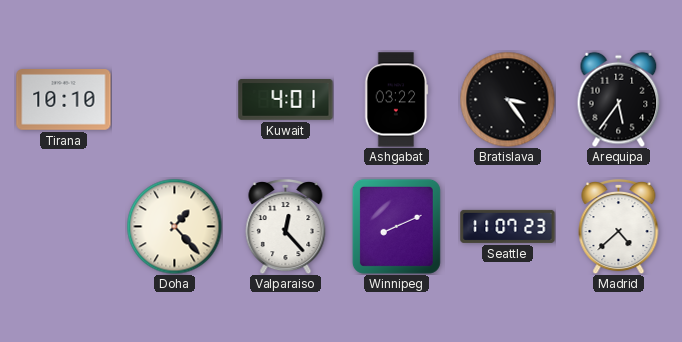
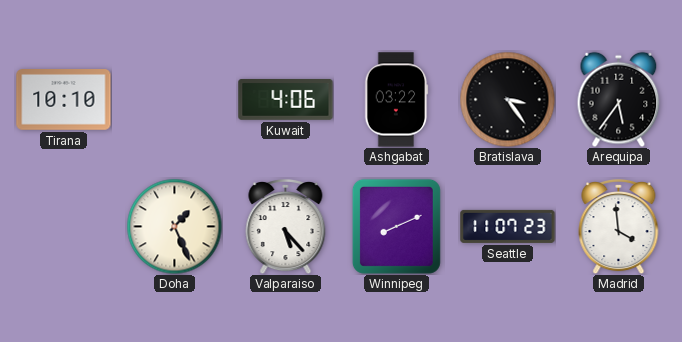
Kuwait: 4:01 -> 4:06
Doha: 1:23 -> 1:26
Valparaiso: 12:23 -> 5:23
Madrid: 4:38 -> 3:59
